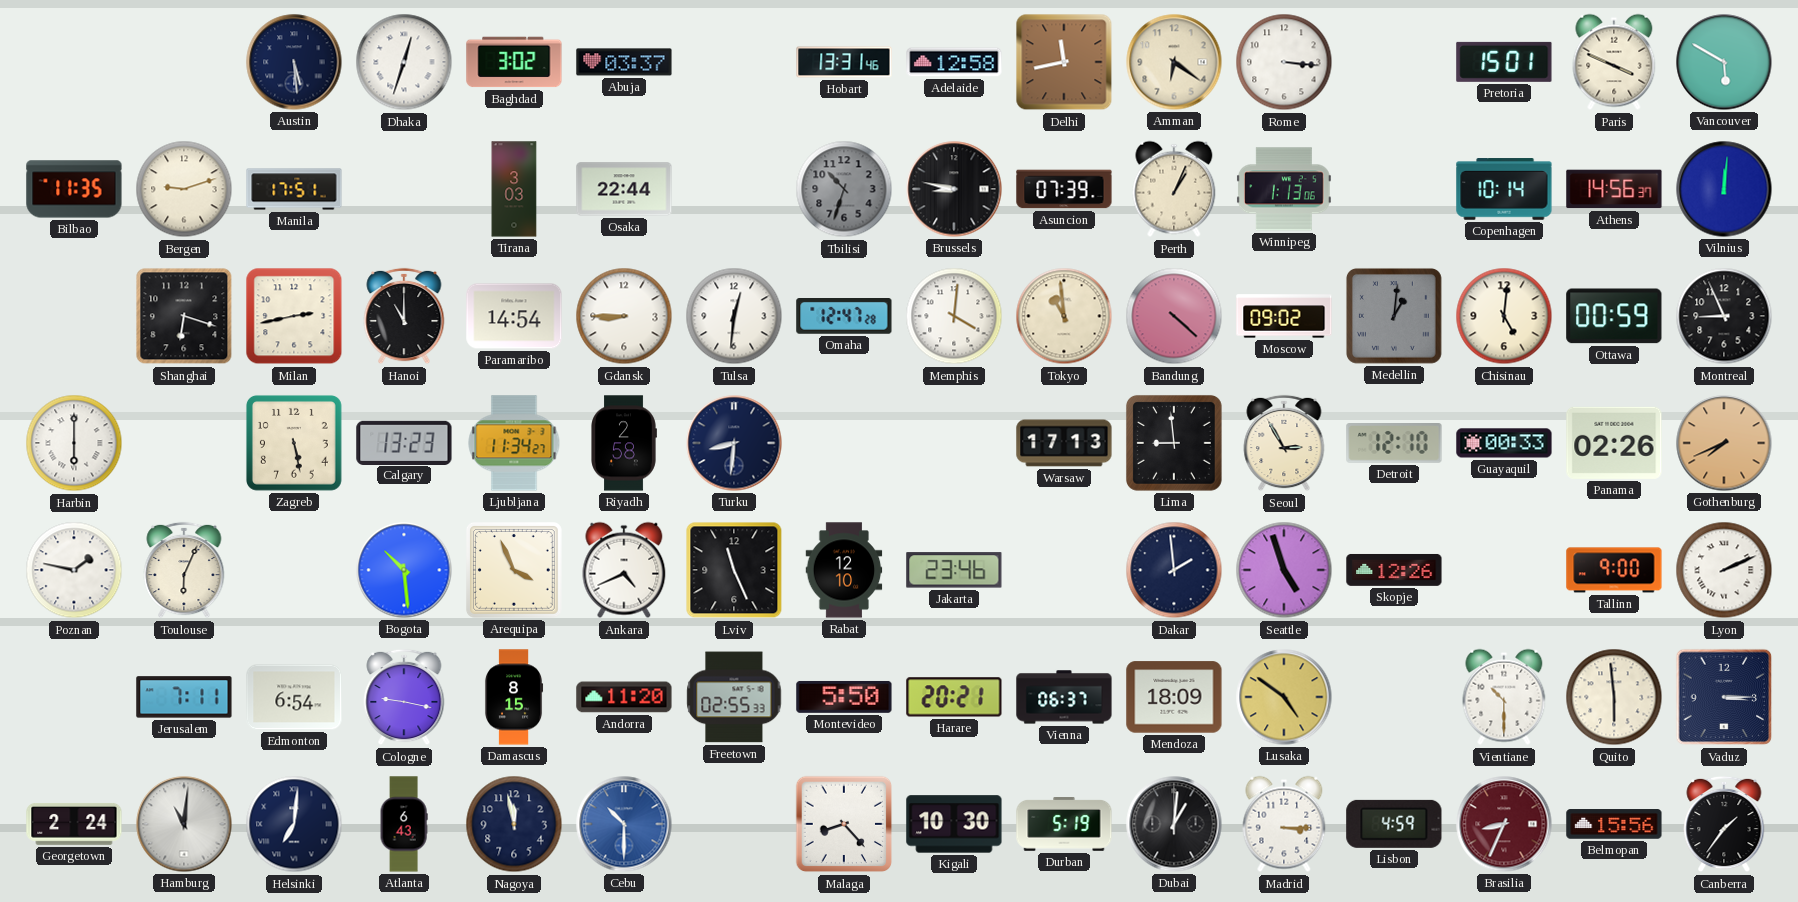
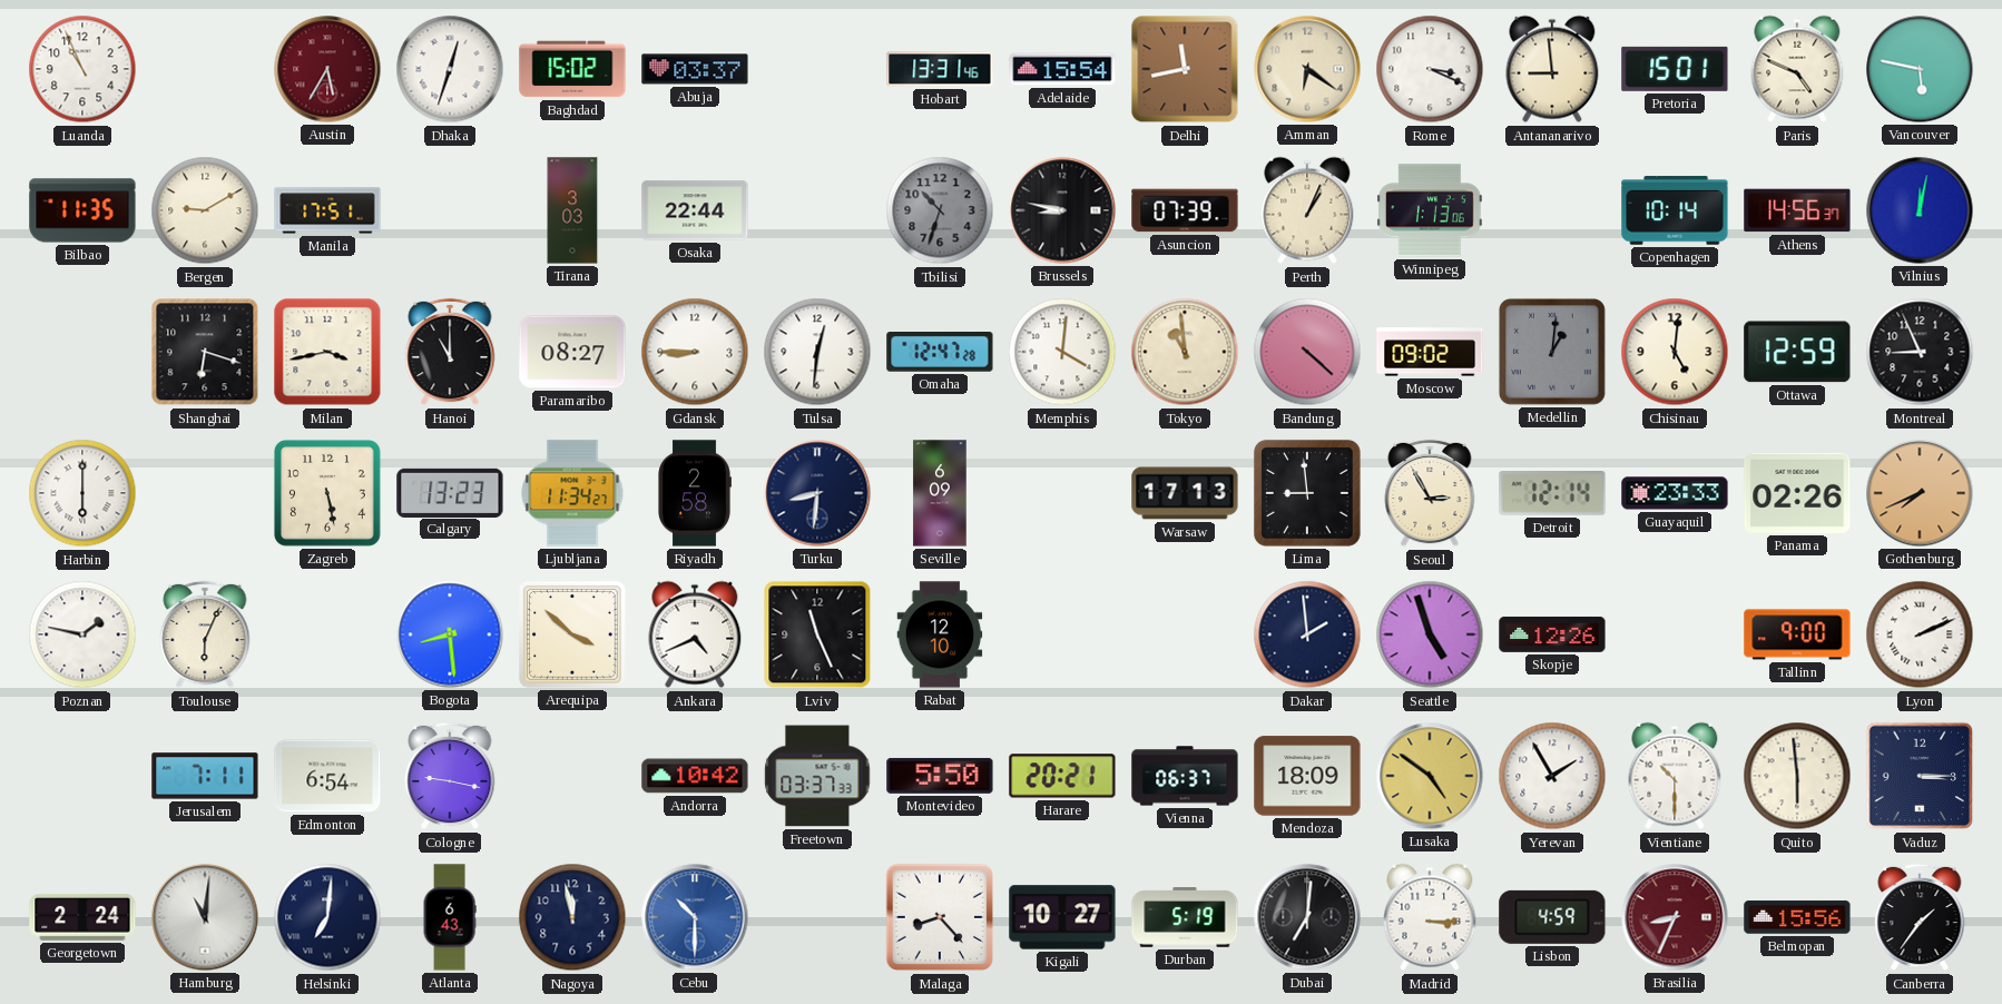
Luanda: none -> 10:56
Austin: 5:29 -> 5:35
Austin dial: navy -> burgundy
Baghdad: 3:02 -> 15:02
Adelaide: 12:58 -> 15:54
Rome: 3:16 -> 3:19
Antananarivo: none -> 8:59
Paris: 3:49 -> 4:49
Vancouver: 5:50 -> 5:47
Bergen: 9:12 -> 9:10
Vilnius: 12:01 -> 12:02
Milan: 2:43 -> 3:43
Paramaribo: 14:54 -> 08:27
Ottawa: 00:59 -> 12:59
Seville: none -> 6:09
Detroit: 12:10 -> 12:14
Guayaquil: 00:33 -> 23:33
Bogota: 10:29 -> 8:29
Arequipa: 3:56 -> 3:52
Jakarta: 23:46 -> none
Damascus: 8:15 -> none
Andorra: 11:20 -> 10:42
Freetown: 02:55 -> 03:37
Yerevan: none -> 1:55
Kigali: 10:30 -> 10:27
Dubai: 1:01 -> 7:01
